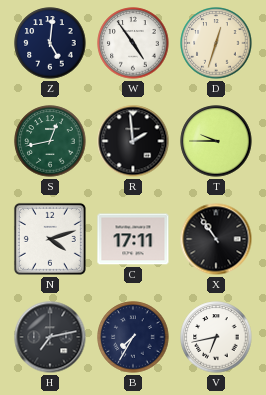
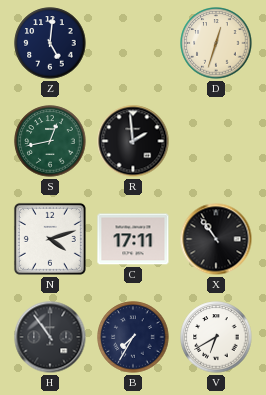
W: 4:54 -> none
T: 9:45 -> none
H: 7:13 -> 10:54
V: 6:43 -> 6:40
